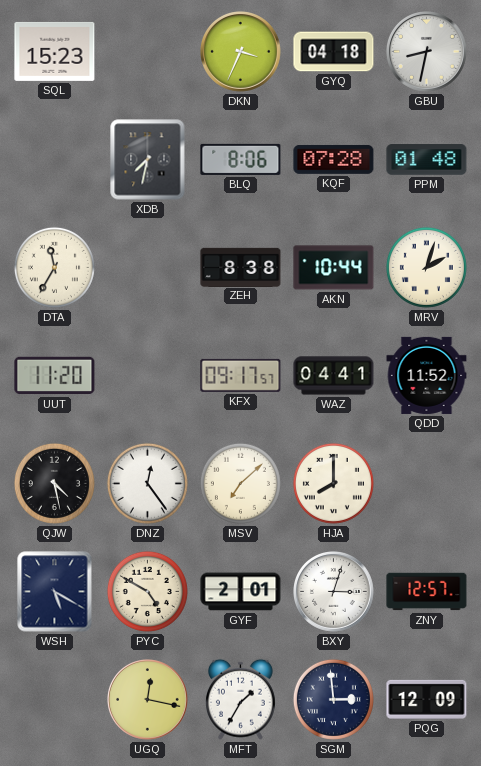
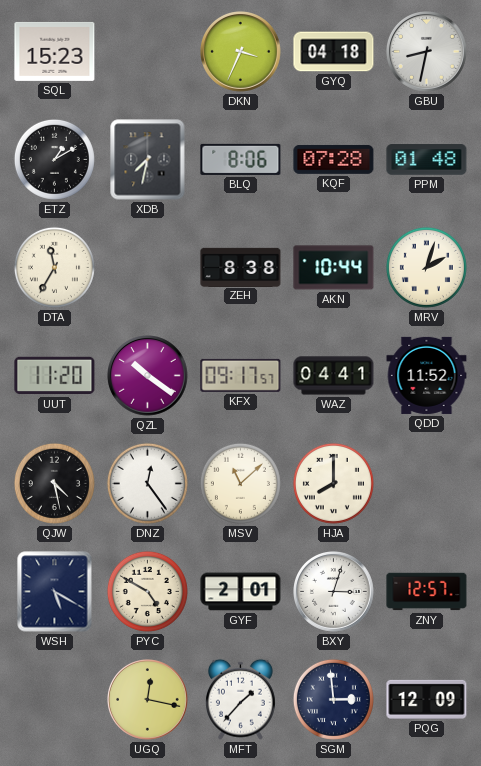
ETZ: none -> 1:10
QZL: none -> 10:21
MSV: 7:08 -> 11:08
MFT: 1:35 -> 1:37
